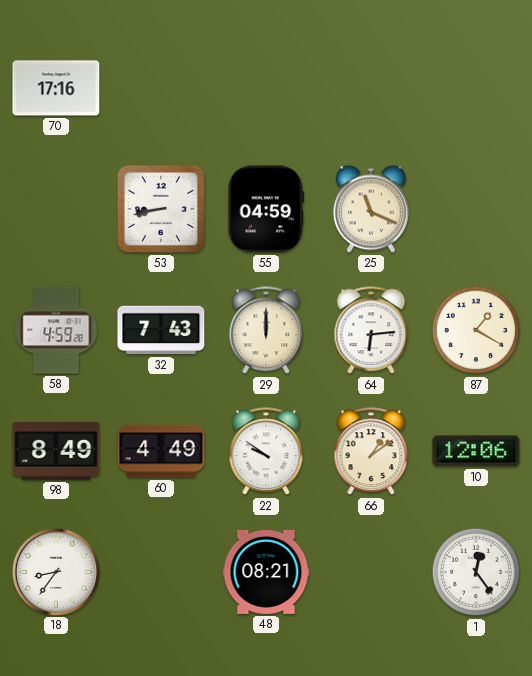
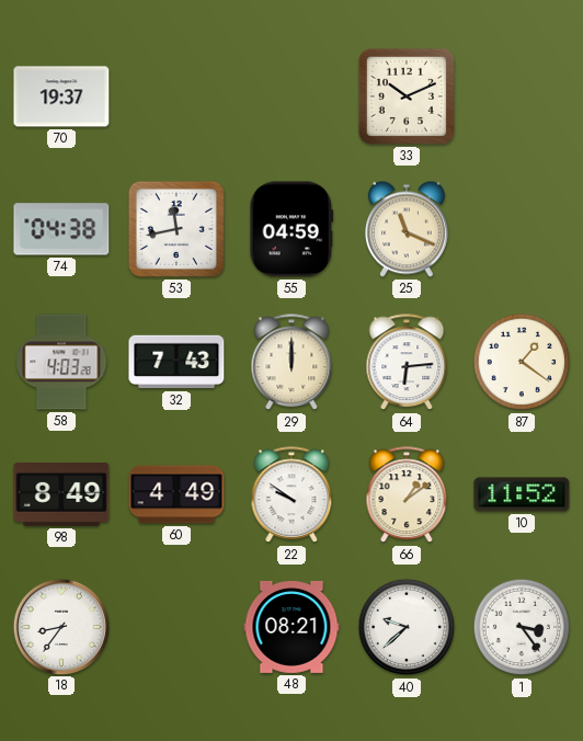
70: 17:16 -> 19:37
33: none -> 10:11
74: none -> 04:38
53: 8:43 -> 11:43
58: 4:59 -> 4:03
87: 1:20 -> 1:21
10: 12:06 -> 11:52
40: none -> 9:38
1: 12:24 -> 3:24
